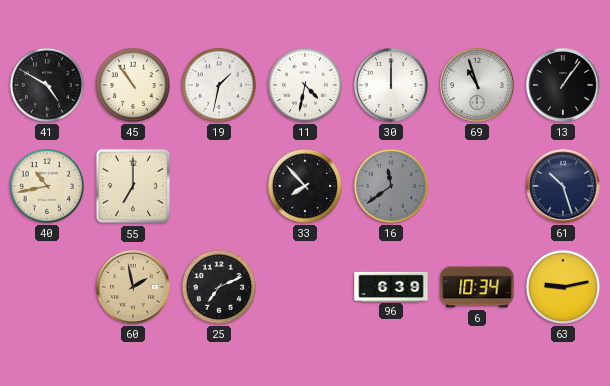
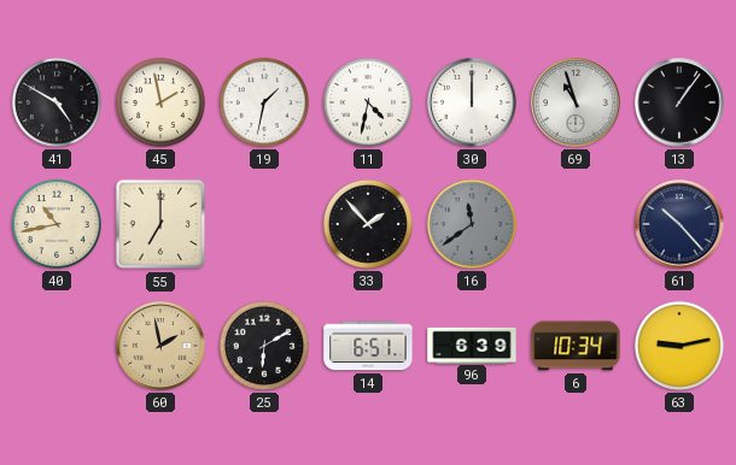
45: 10:54 -> 1:58
33: 7:53 -> 1:53
61: 10:27 -> 10:23
25: 7:11 -> 6:10
14: none -> 6:51
